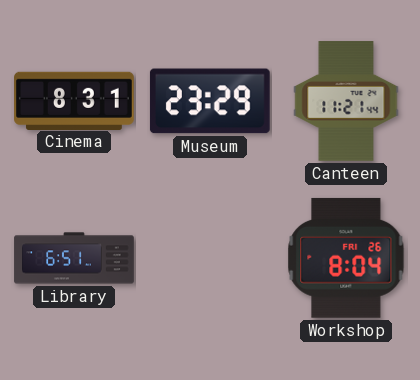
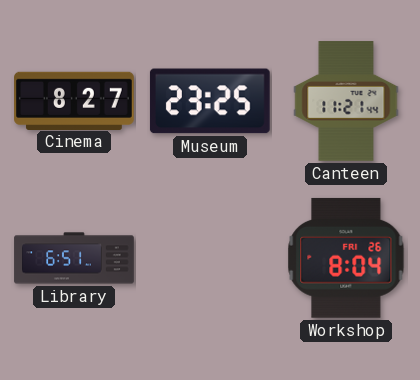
Cinema: 8:31 -> 8:27
Museum: 23:29 -> 23:25
